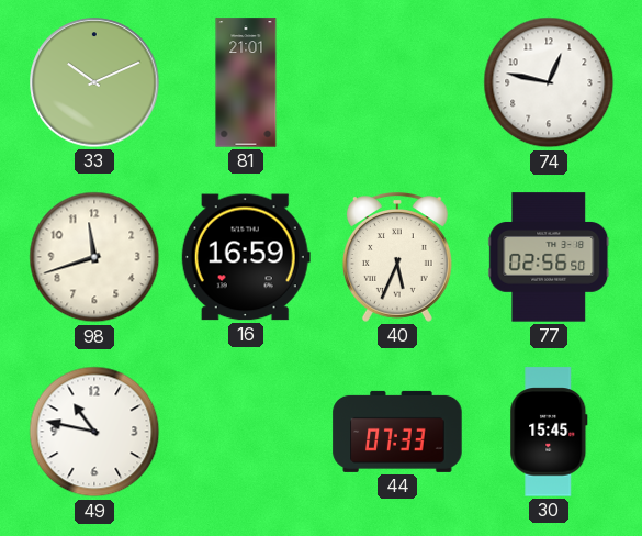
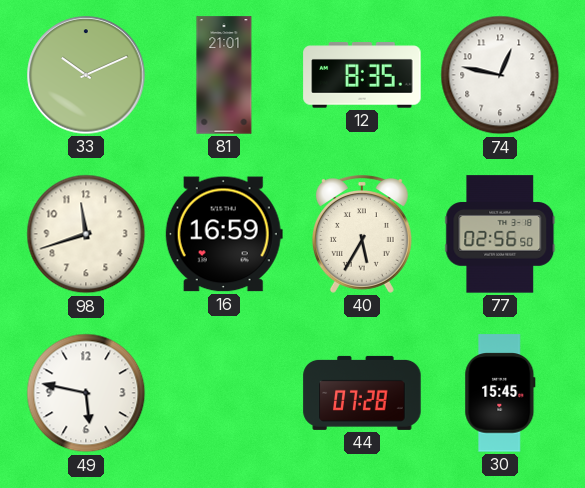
12: none -> 8:35
40: 5:34 -> 5:35
49: 10:47 -> 5:47
44: 07:33 -> 07:28
